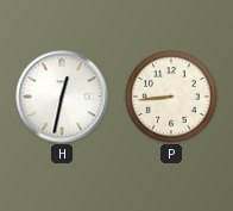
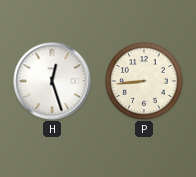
H: 12:32 -> 12:27
